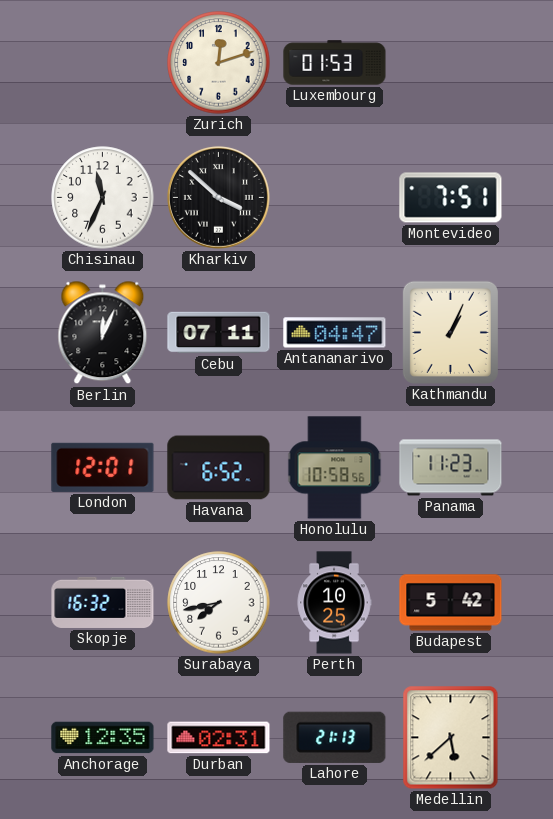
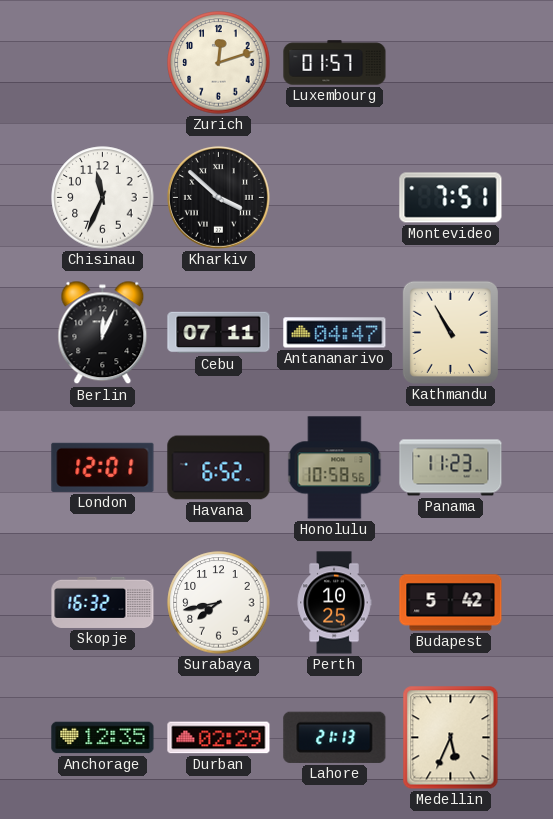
Luxembourg: 01:53 -> 01:57
Kathmandu: 1:04 -> 10:55
Durban: 02:31 -> 02:29
Medellin: 5:38 -> 5:34
